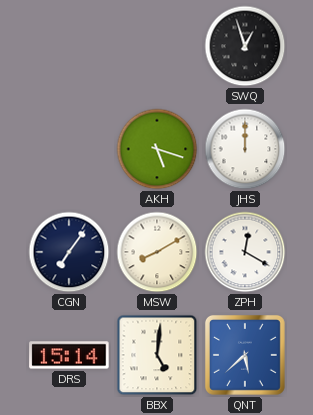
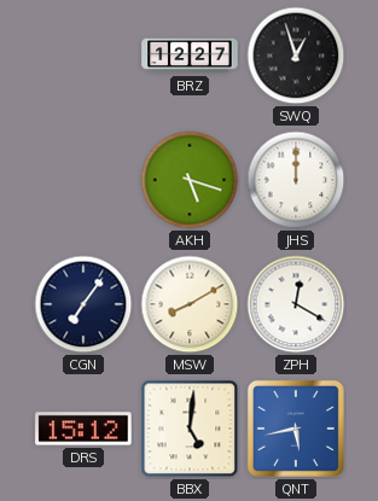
BRZ: none -> 12:27
DRS: 15:14 -> 15:12
QNT: 5:38 -> 5:43
